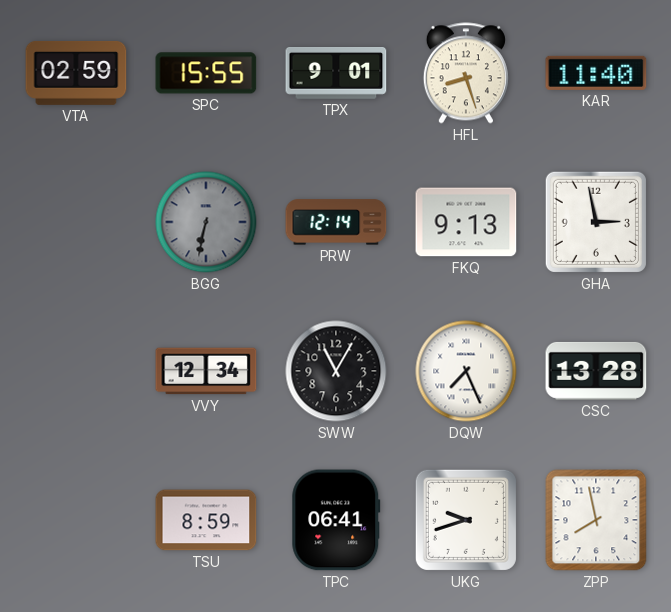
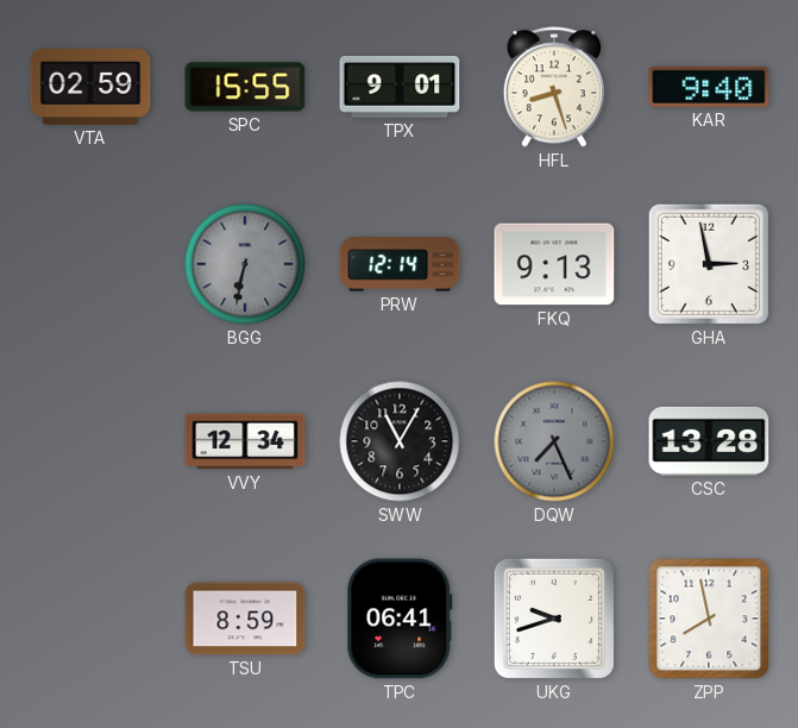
KAR: 11:40 -> 9:40
DQW dial: white -> grey
